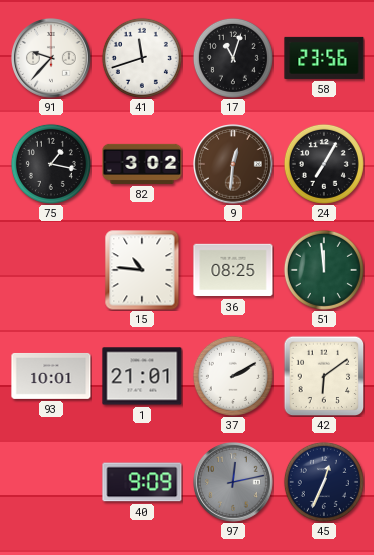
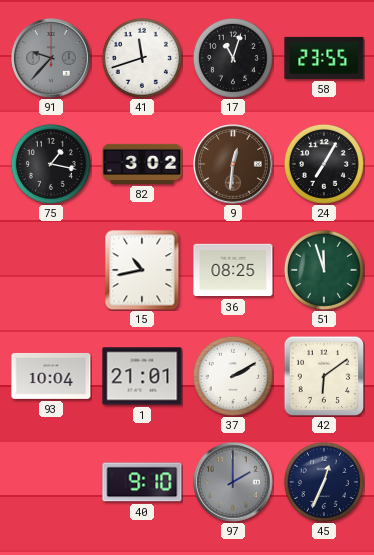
91 dial: white -> grey
58: 23:56 -> 23:55
15: 10:46 -> 10:43
51: 11:59 -> 11:57
93: 10:01 -> 10:04
40: 9:09 -> 9:10
97: 12:13 -> 2:00
